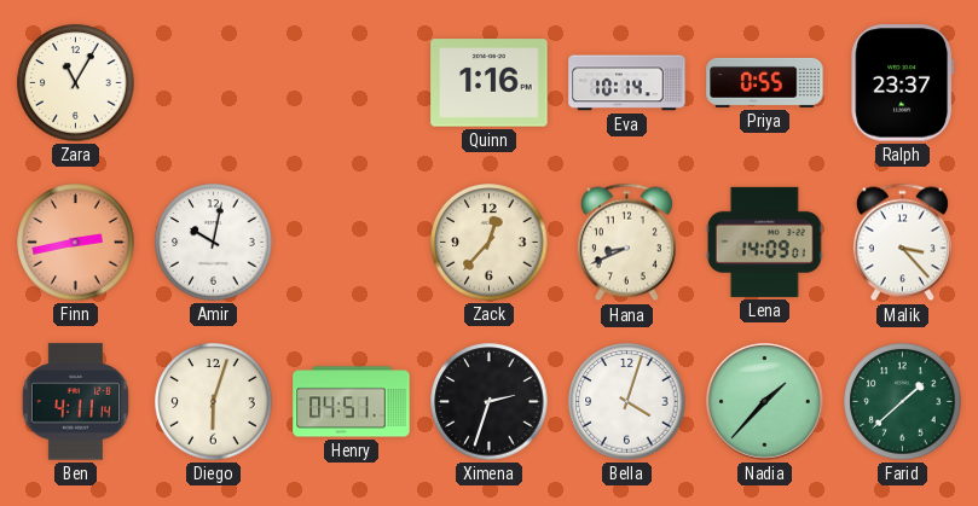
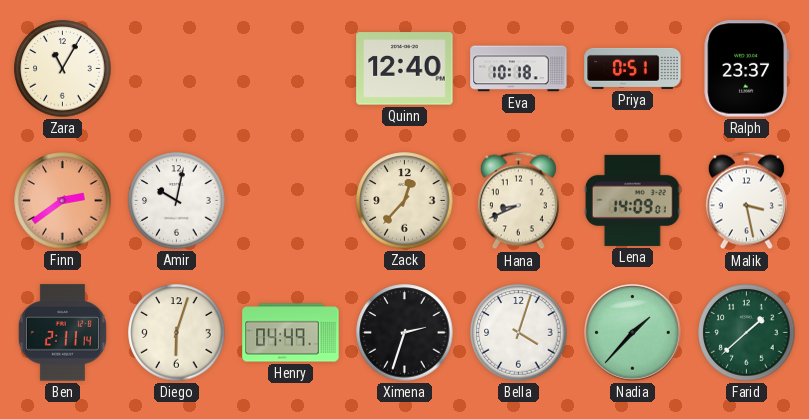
Quinn: 1:16 -> 12:40
Eva: 10:14 -> 10:18
Priya: 0:55 -> 0:51
Finn: 2:43 -> 2:39
Malik: 3:23 -> 3:28
Ben: 4:11 -> 2:11
Henry: 04:51 -> 04:49
